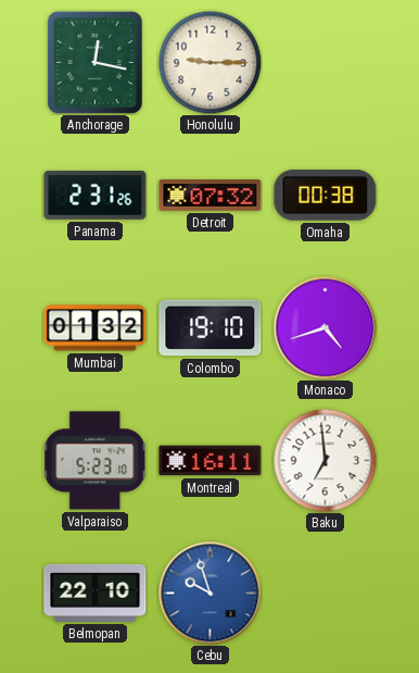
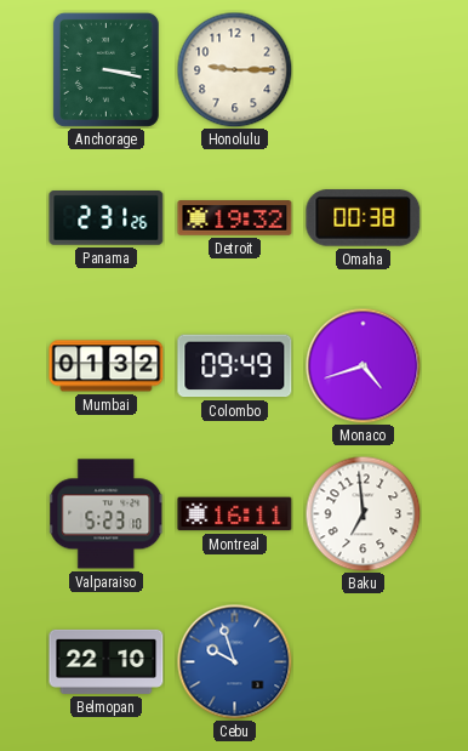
Anchorage: 12:17 -> 3:17
Detroit: 07:32 -> 19:32
Colombo: 19:10 -> 09:49
